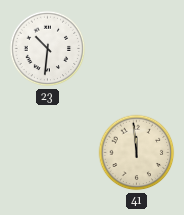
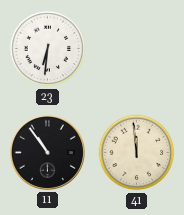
23: 10:31 -> 6:31
11: none -> 10:54
